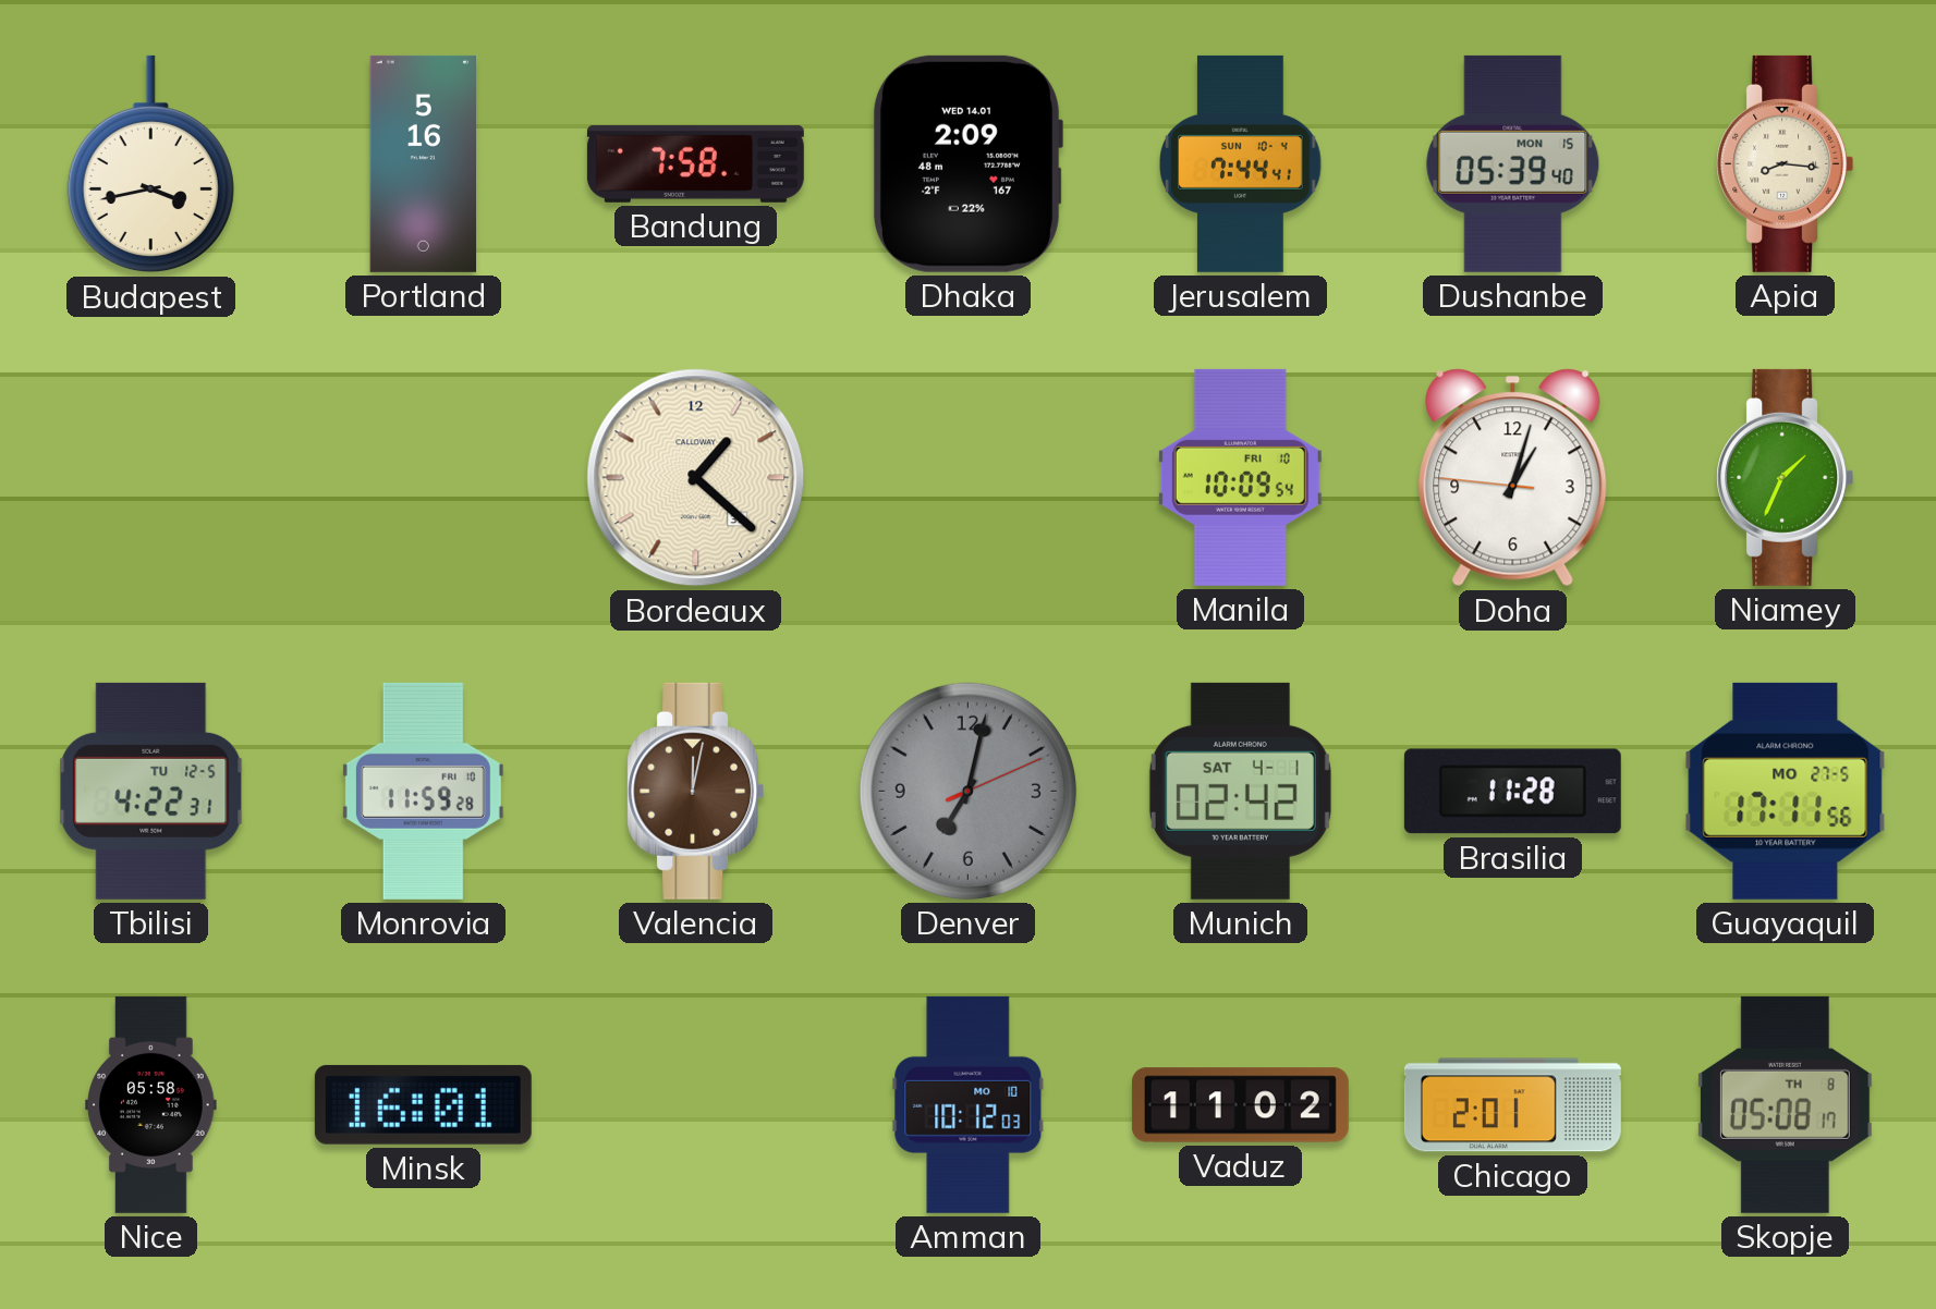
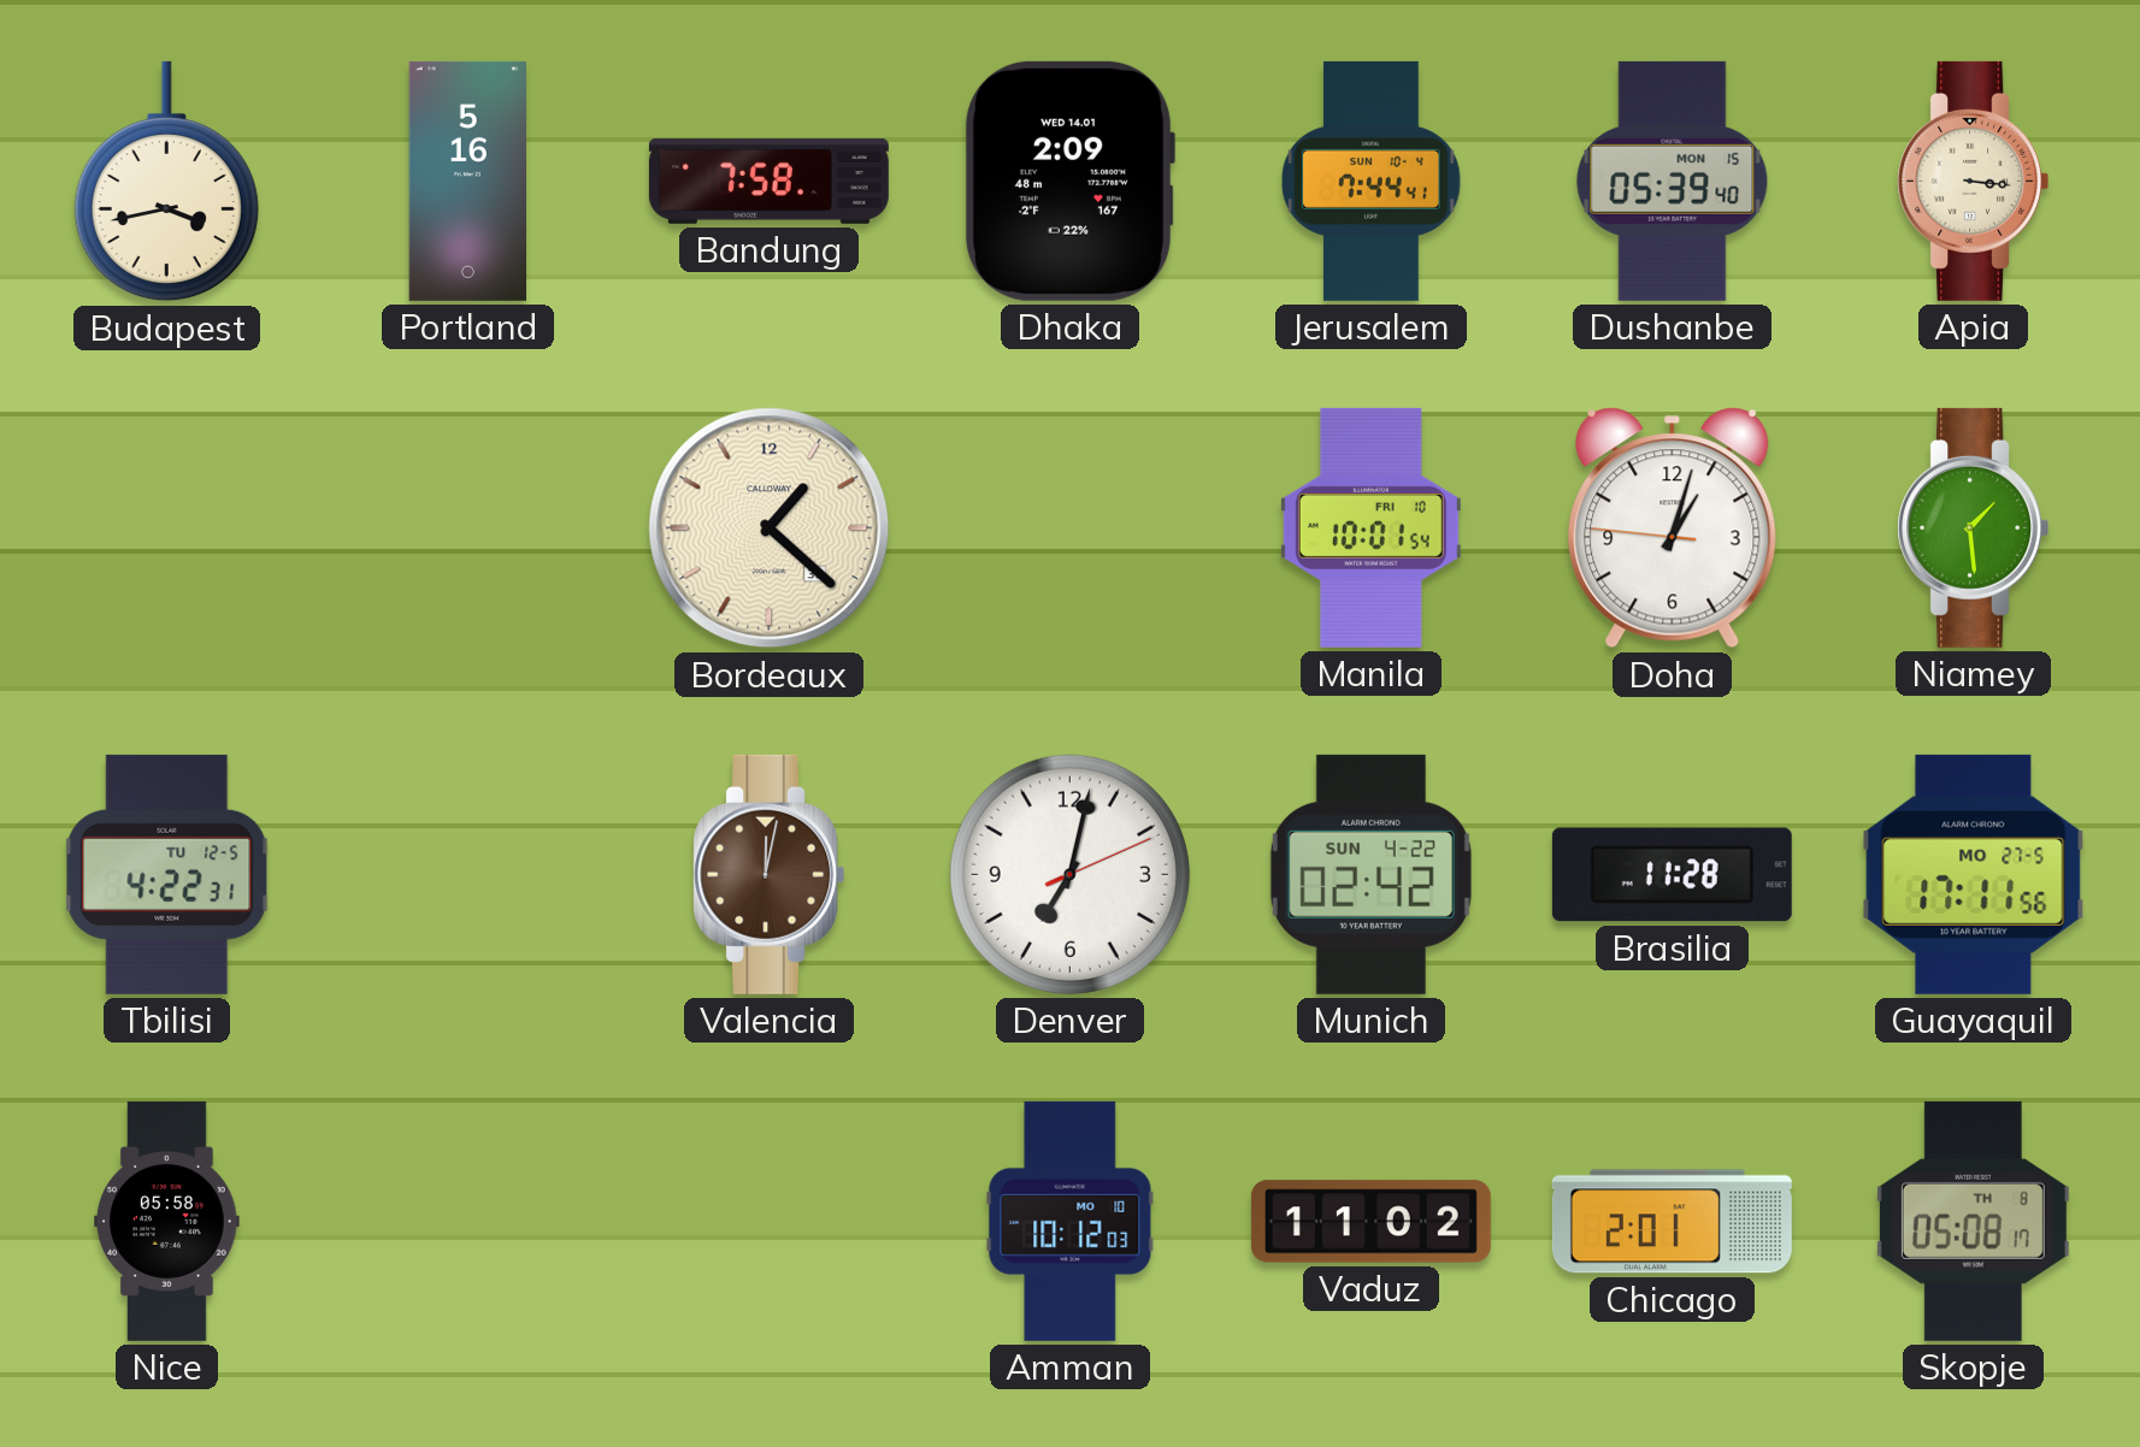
Apia: 8:16 -> 3:16
Manila: 10:09 -> 10:01
Niamey: 1:34 -> 1:29
Monrovia: 11:59 -> none
Denver dial: grey -> white
Munich date: SAT 4-1 -> SUN 4-22
Minsk: 16:01 -> none
